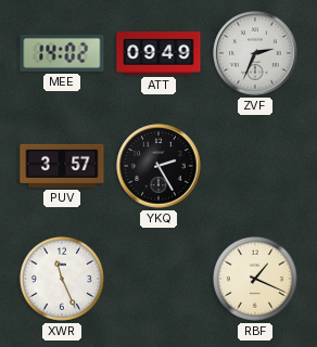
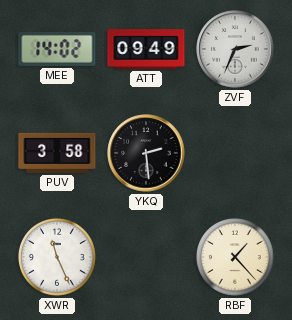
PUV: 3:57 -> 3:58
YKQ: 2:25 -> 2:29
RBF: 1:19 -> 1:23
